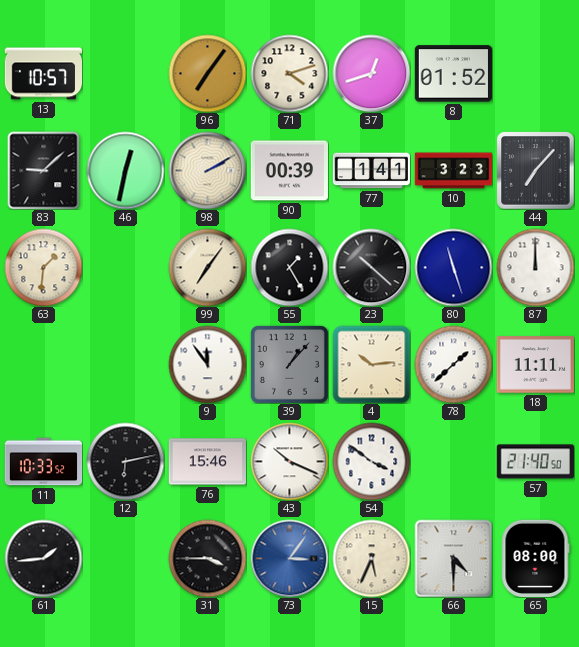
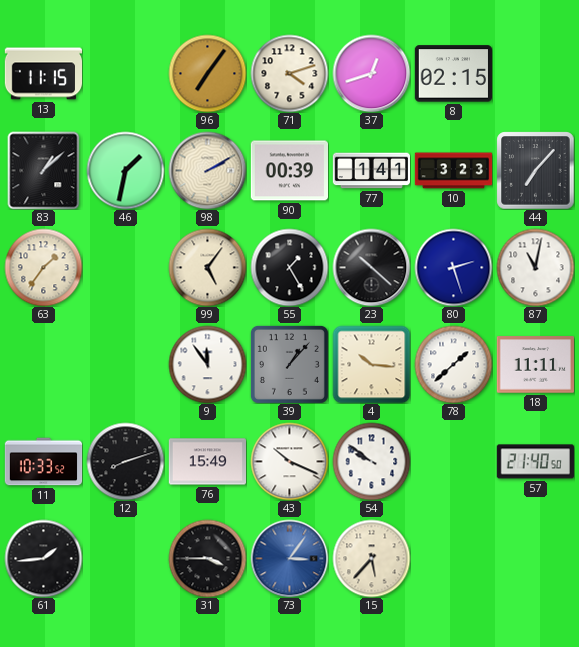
13: 10:57 -> 11:15
8: 01:52 -> 02:15
83: 9:08 -> 1:08
46: 12:32 -> 1:32
63: 1:31 -> 1:36
99: 7:06 -> 5:06
80: 11:27 -> 2:27
87: 12:00 -> 11:02
4: 10:14 -> 10:16
12: 6:13 -> 8:12
76: 15:46 -> 15:49
54: 3:51 -> 9:51
15: 5:34 -> 5:37
66: 4:30 -> none
65: 08:00 -> none
